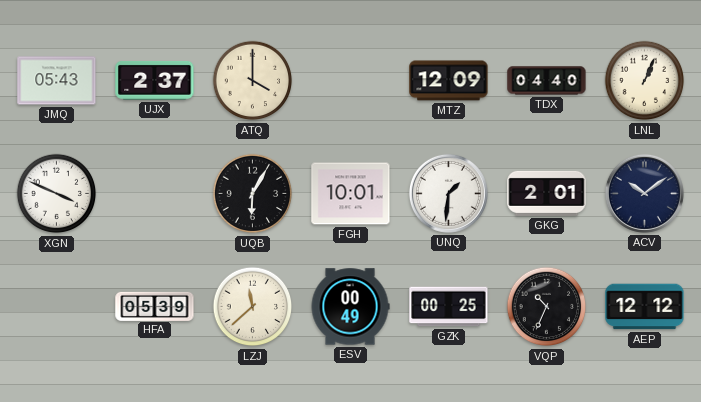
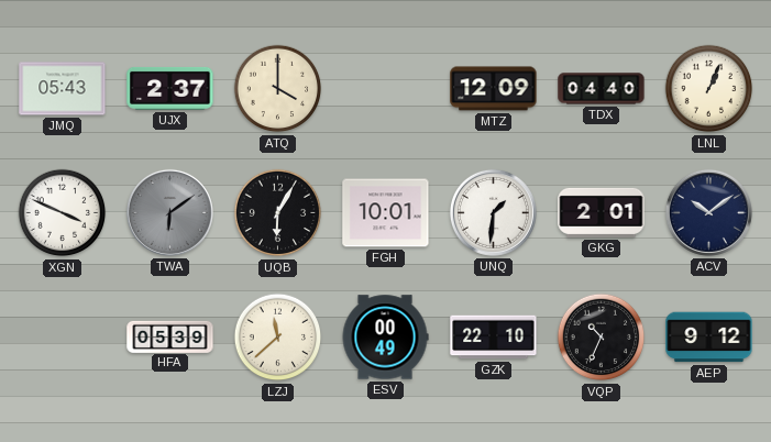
TWA: none -> 6:09
GZK: 00:25 -> 22:10
AEP: 12:12 -> 9:12
